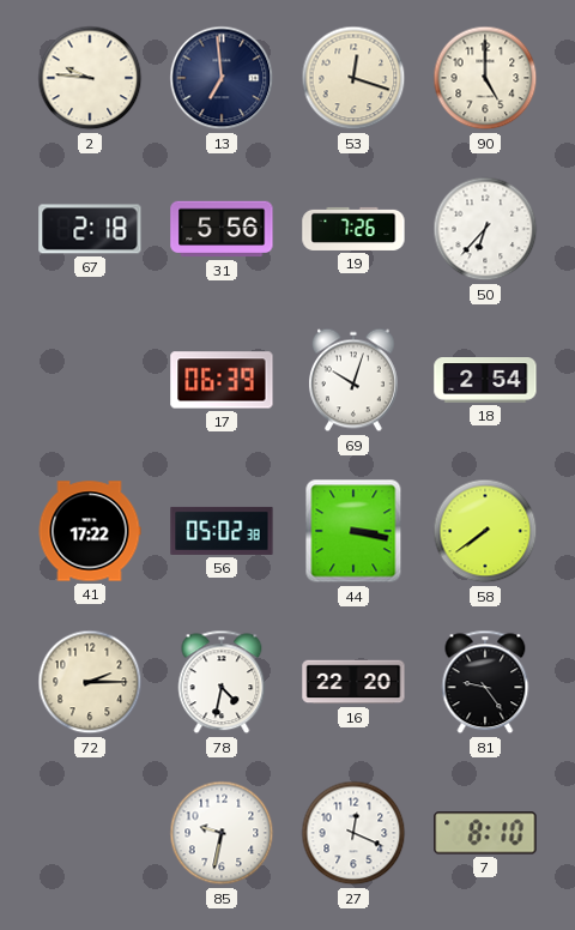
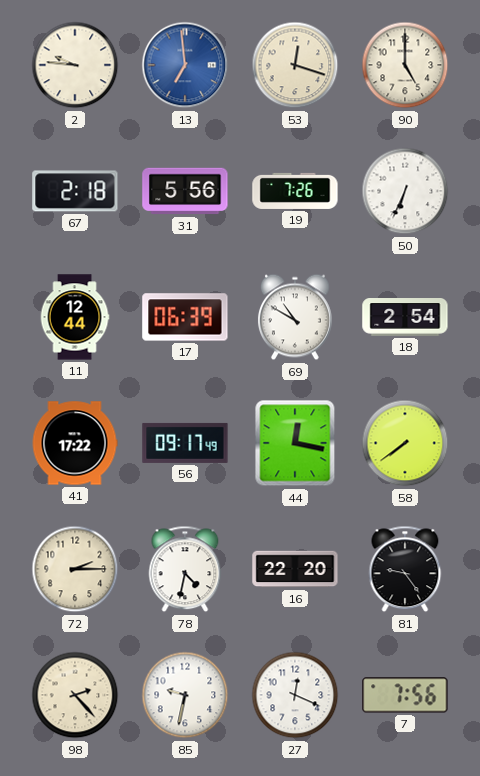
13 dial: navy -> blue
50: 6:37 -> 6:34
11: none -> 12:44
69: 10:03 -> 10:50
56: 05:02 -> 09:17
44: 3:17 -> 12:17
98: none -> 2:23
7: 8:10 -> 7:56
